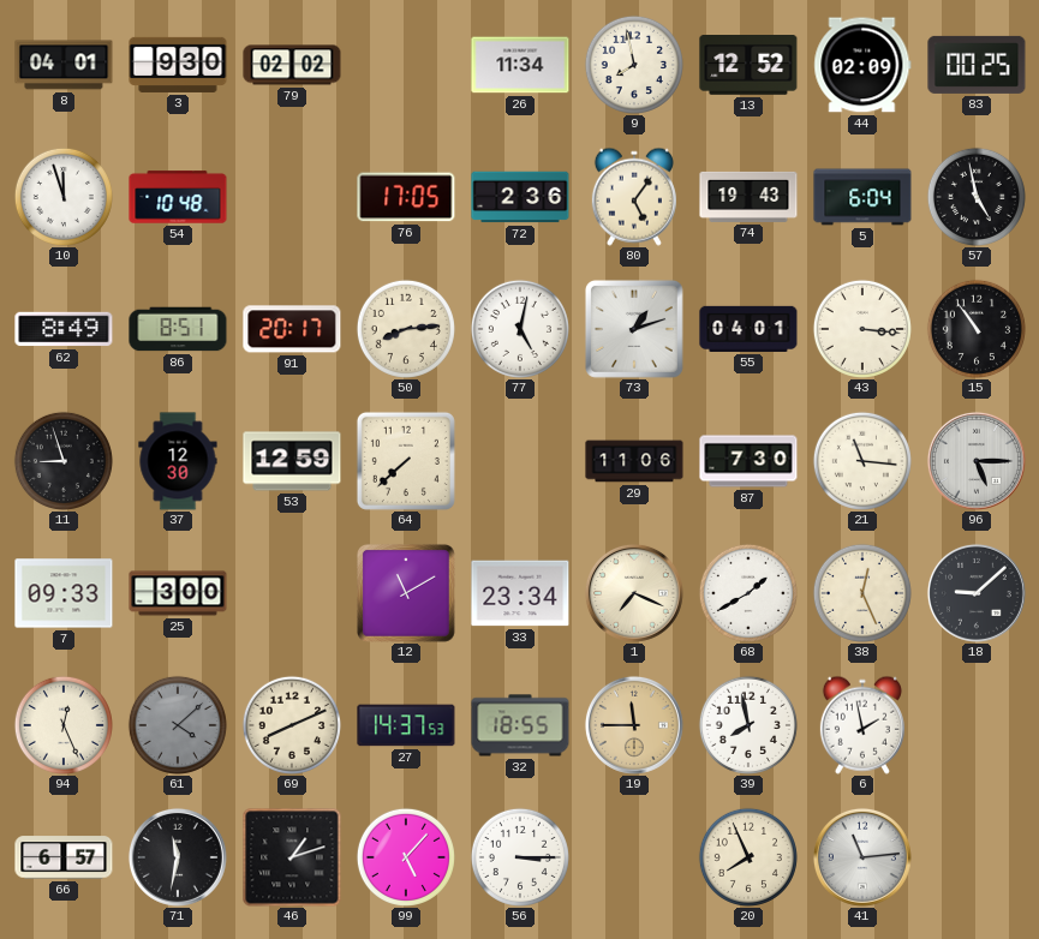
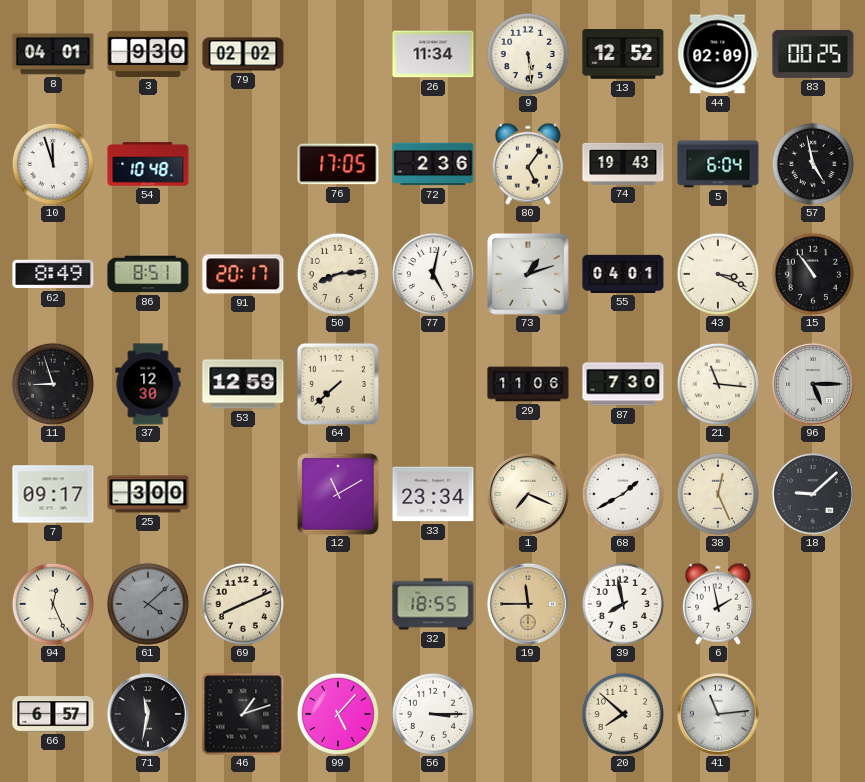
9: 7:58 -> 5:29
43: 3:16 -> 3:19
7: 09:33 -> 09:17
27: 14:37 -> none
20: 7:56 -> 7:52
